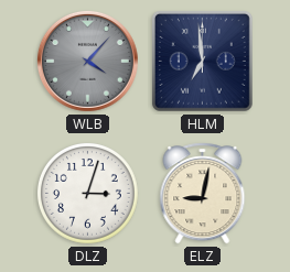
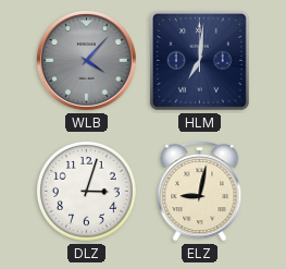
HLM: 6:59 -> 7:01
